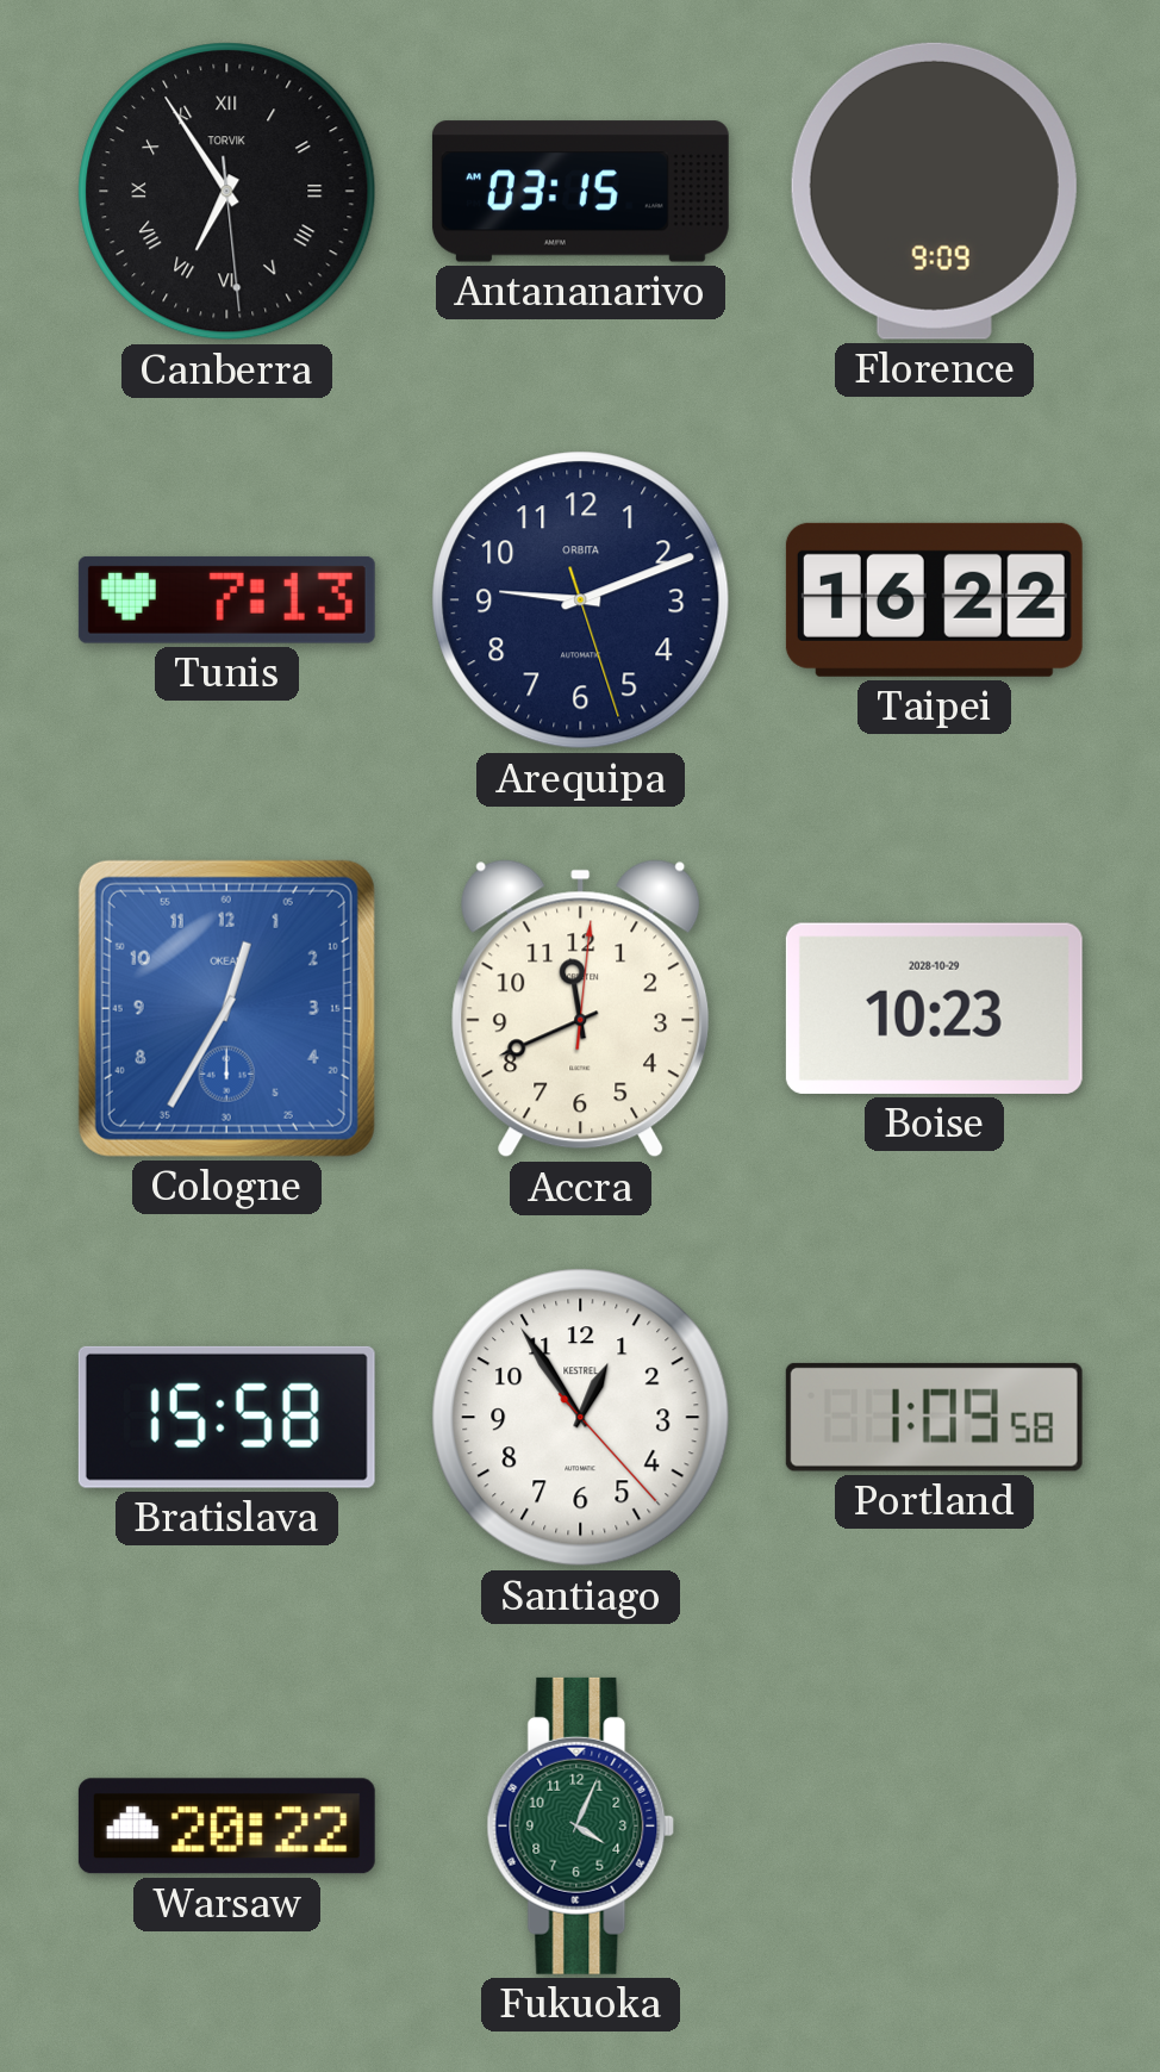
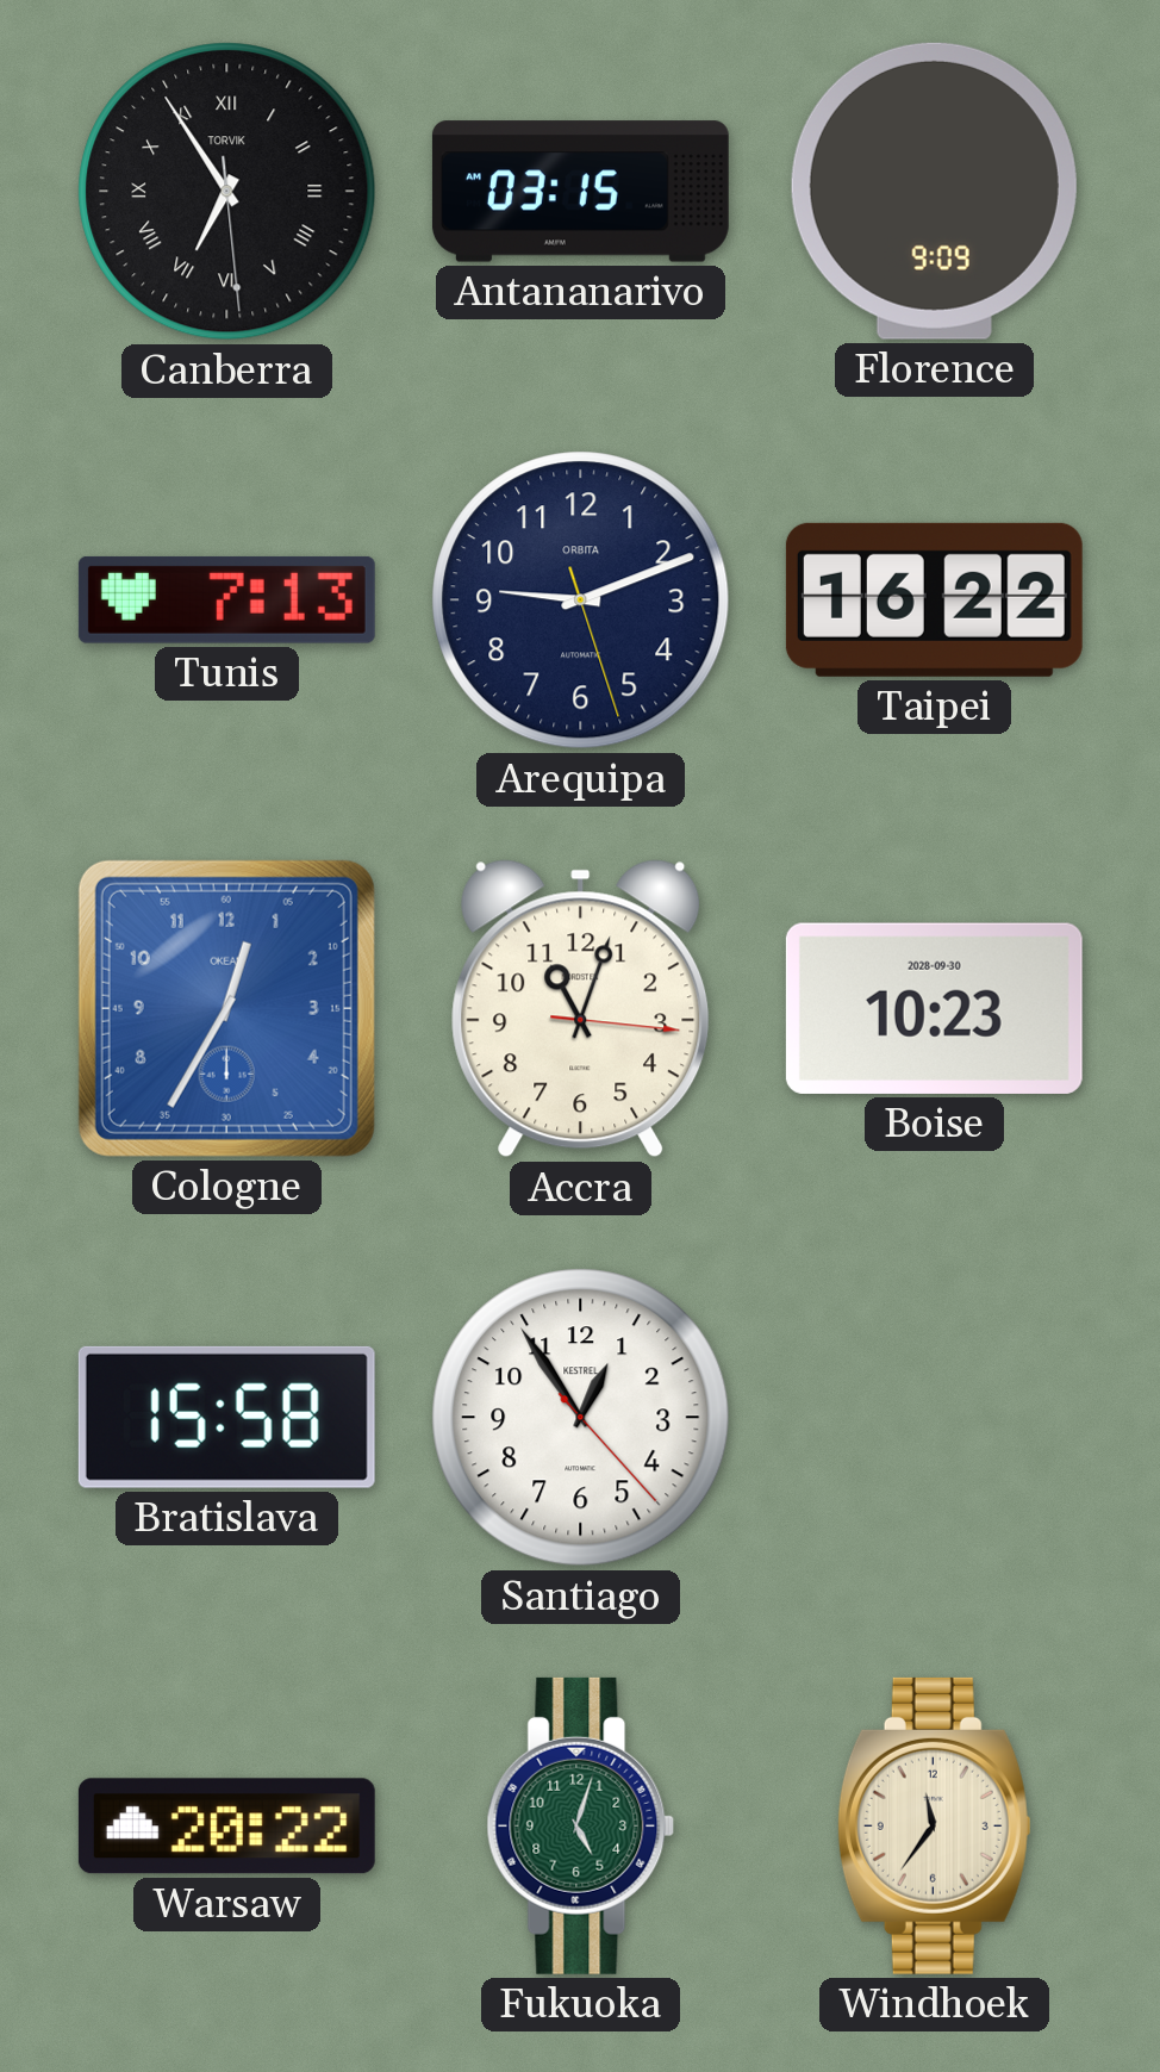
Accra: 11:41 -> 11:03
Boise date: 2028-10-29 -> 2028-09-30
Portland: 1:09 -> none
Fukuoka: 4:04 -> 5:03
Windhoek: none -> 11:36
